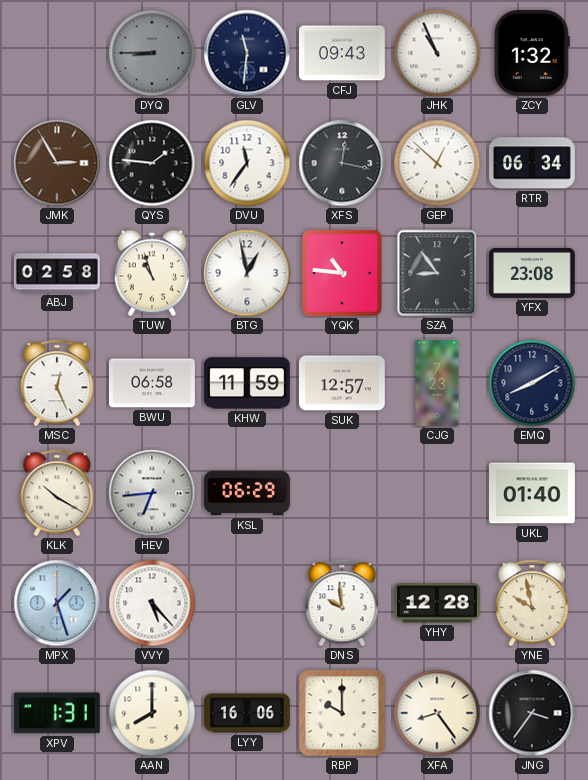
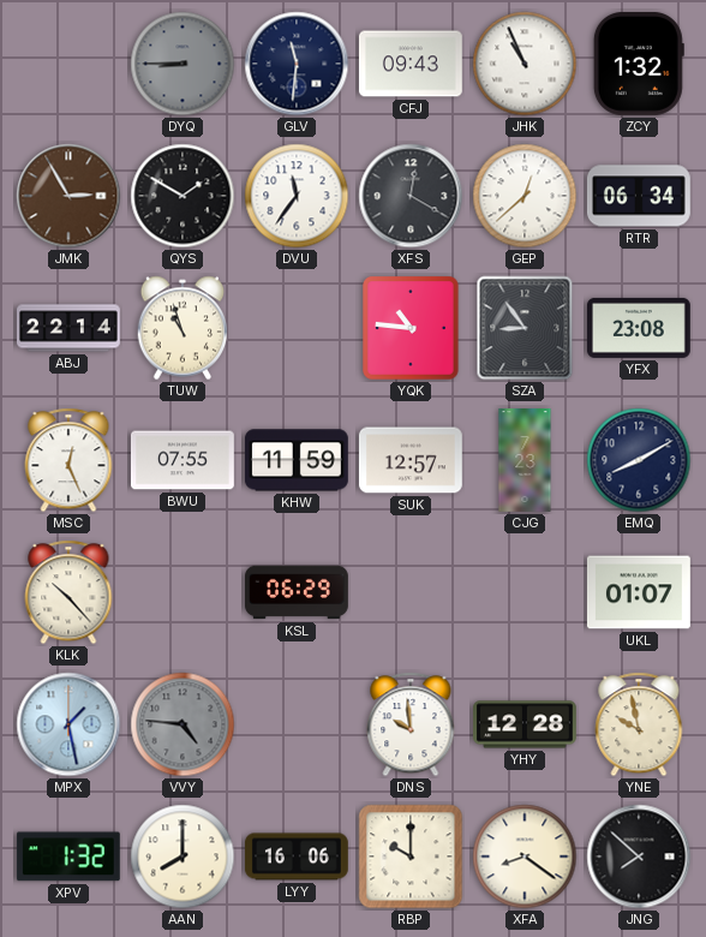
QYS: 1:46 -> 1:50
XFS: 12:17 -> 12:20
GEP: 12:52 -> 12:38
ABJ: 02:58 -> 22:14
BTG: 12:58 -> none
BWU: 06:58 -> 07:55
KLK: 10:20 -> 10:23
HEV: 6:44 -> none
UKL: 01:40 -> 01:07
MPX: 1:27 -> 1:28
VVY: 5:23 -> 4:46
VVY dial: white -> grey
XPV: 1:31 -> 1:32
XFA: 8:24 -> 8:21
JNG: 3:36 -> 7:52
